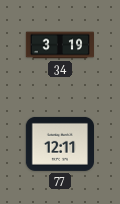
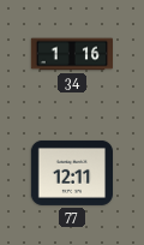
34: 3:19 -> 1:16
